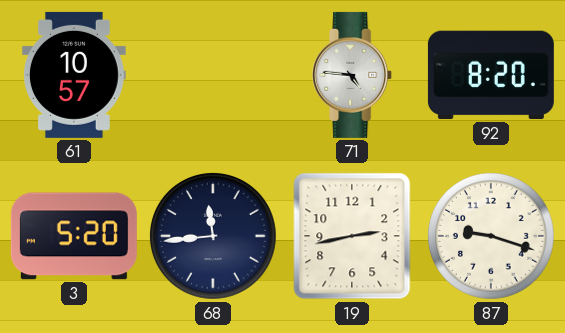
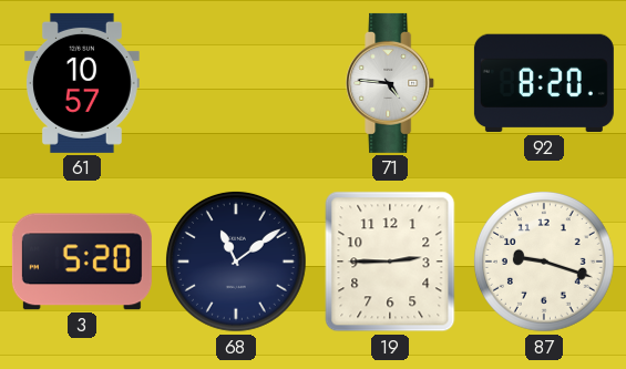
68: 11:44 -> 11:09
19: 2:43 -> 2:45
